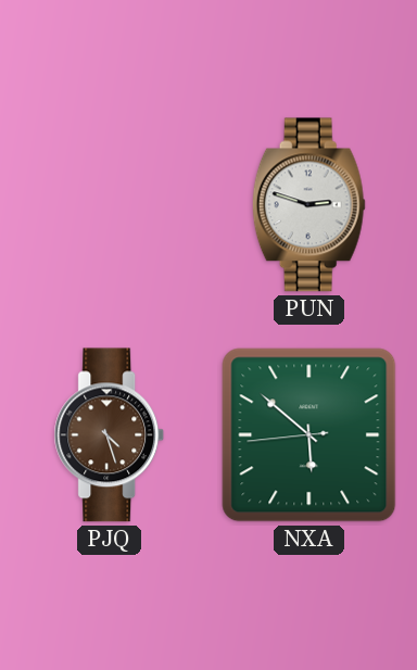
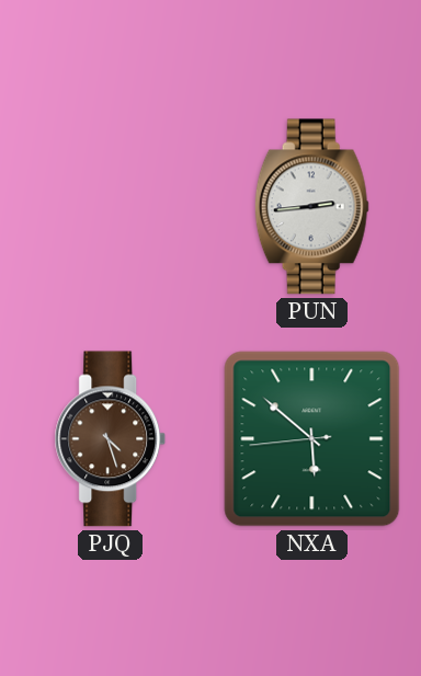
PUN: 2:48 -> 2:44
